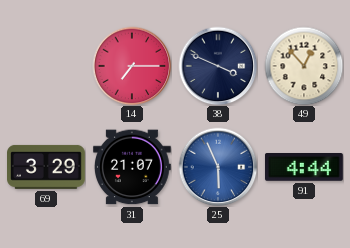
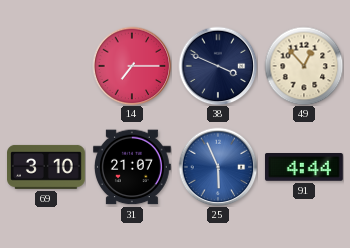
69: 3:29 -> 3:10
